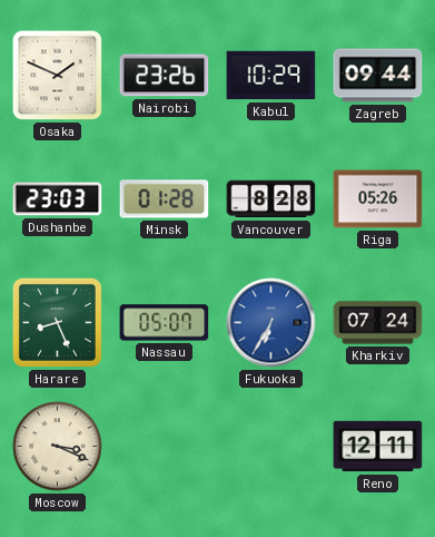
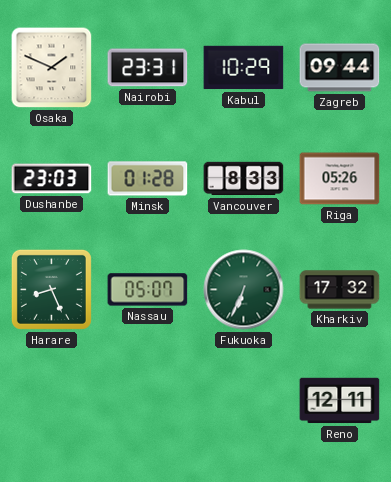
Nairobi: 23:26 -> 23:31
Vancouver: 8:28 -> 8:33
Fukuoka: 6:35 -> 6:34
Fukuoka dial: blue -> green
Kharkiv: 07:24 -> 17:32
Moscow: 3:19 -> none
